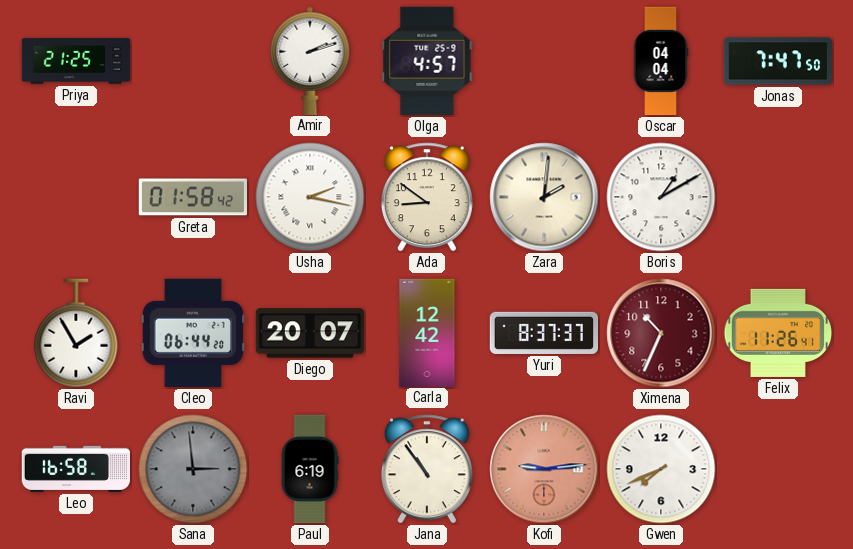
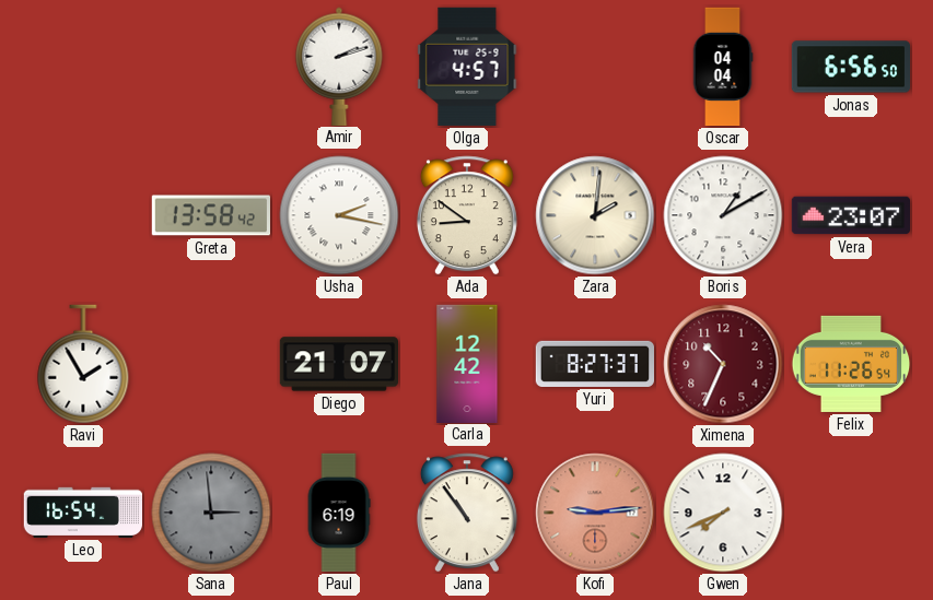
Priya: 21:25 -> none
Jonas: 7:47 -> 6:56
Greta: 01:58 -> 13:58
Vera: none -> 23:07
Cleo: 06:44 -> none
Diego: 20:07 -> 21:07
Yuri: 8:37 -> 8:27
Felix: 11:26:41 -> 11:26:54
Leo: 16:58 -> 16:54
